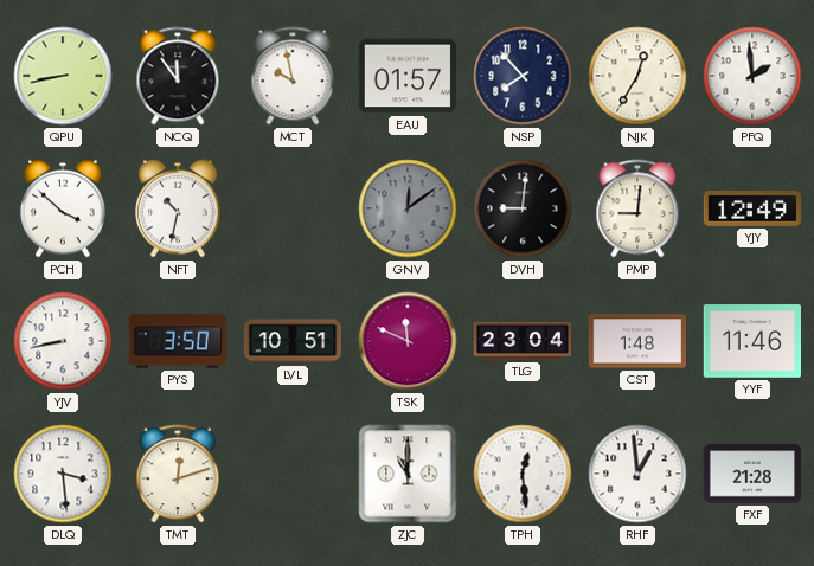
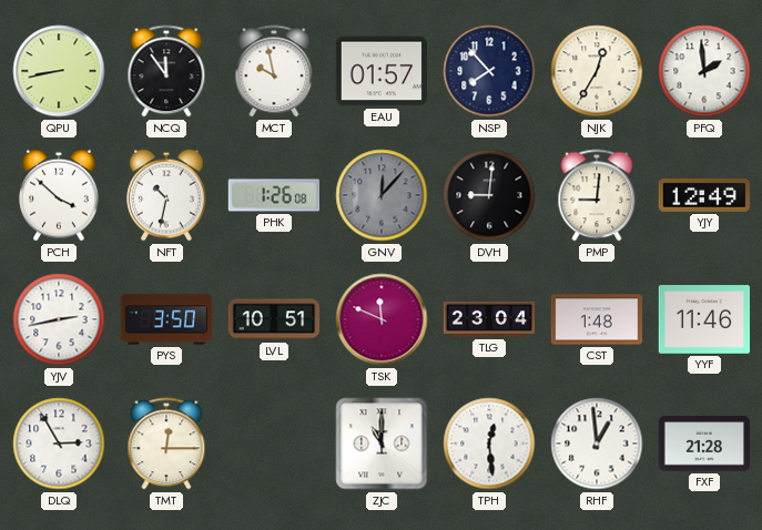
PHK: none -> 1:26
GNV: 12:09 -> 12:07
YJV: 8:43 -> 2:43
DLQ: 3:29 -> 2:55
TMT: 12:12 -> 12:15
